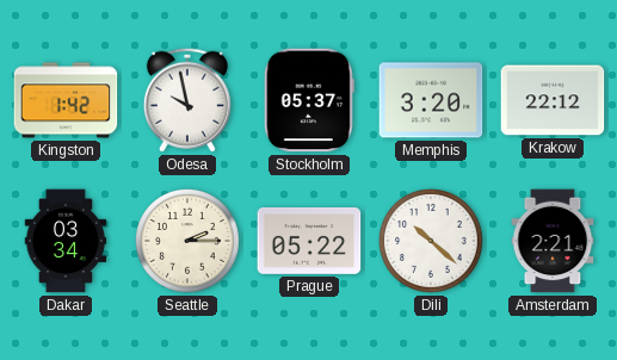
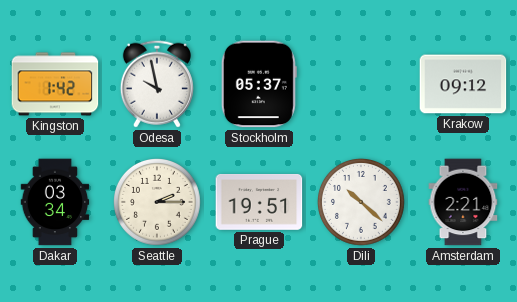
Memphis: 3:20 -> none
Krakow: 22:12 -> 09:12
Prague: 05:22 -> 19:51
